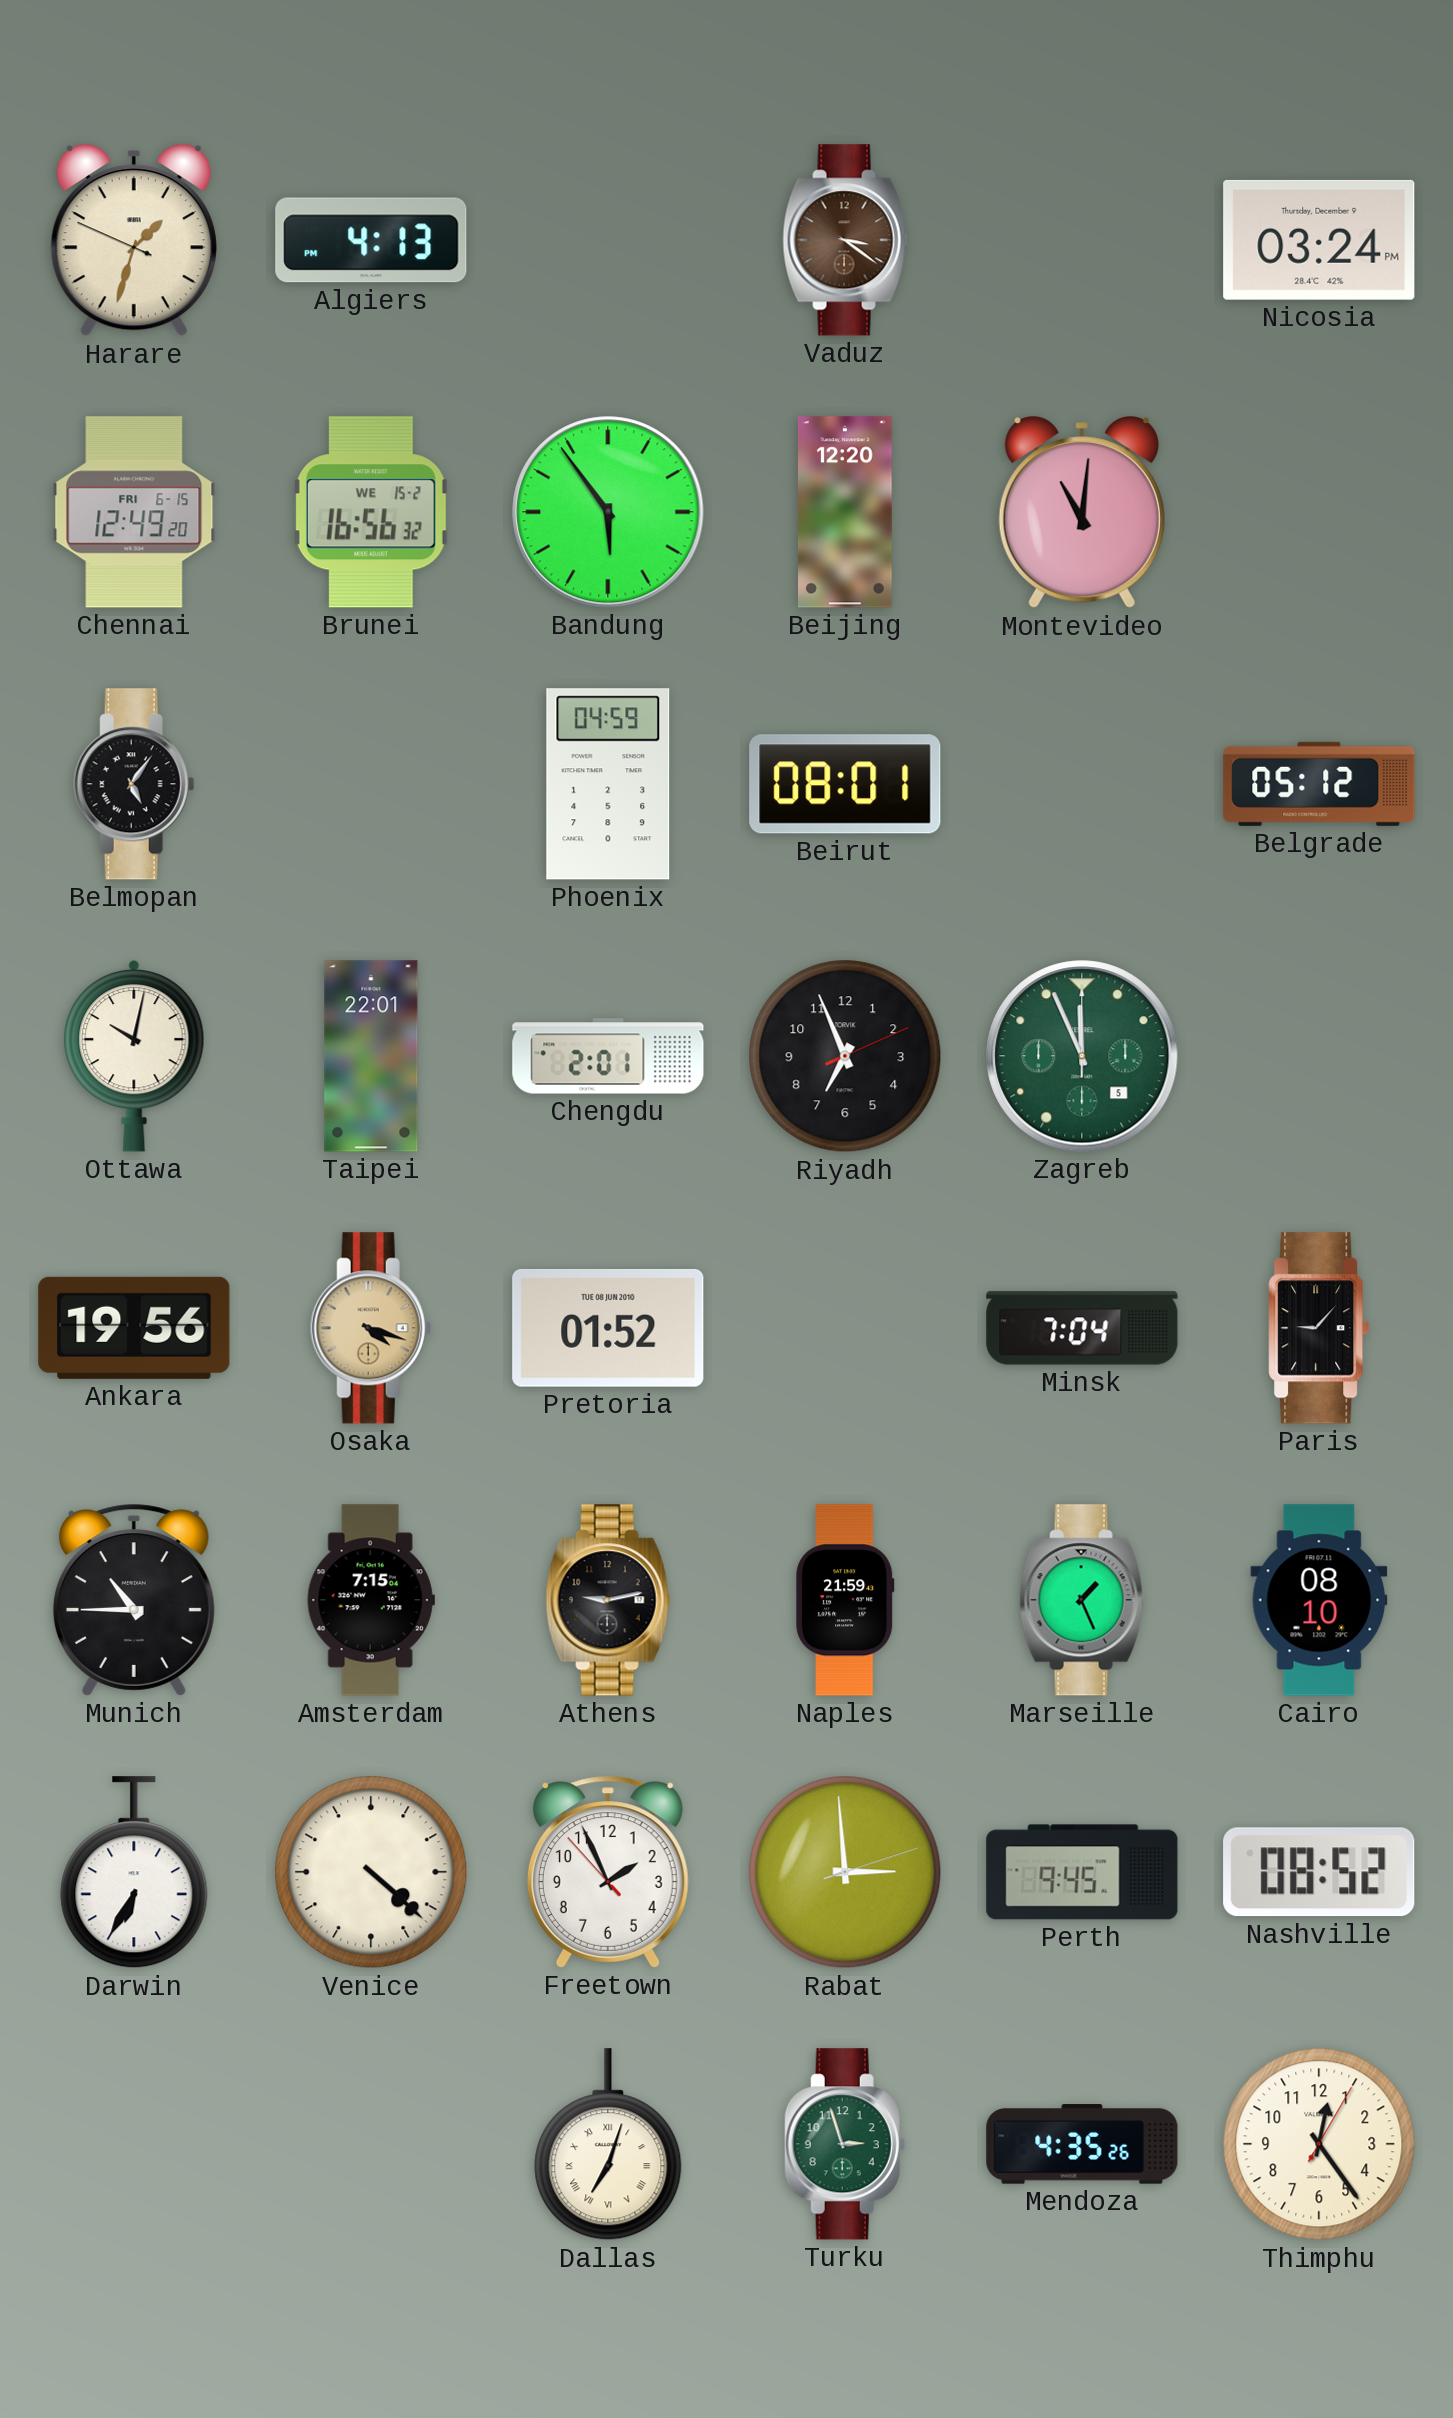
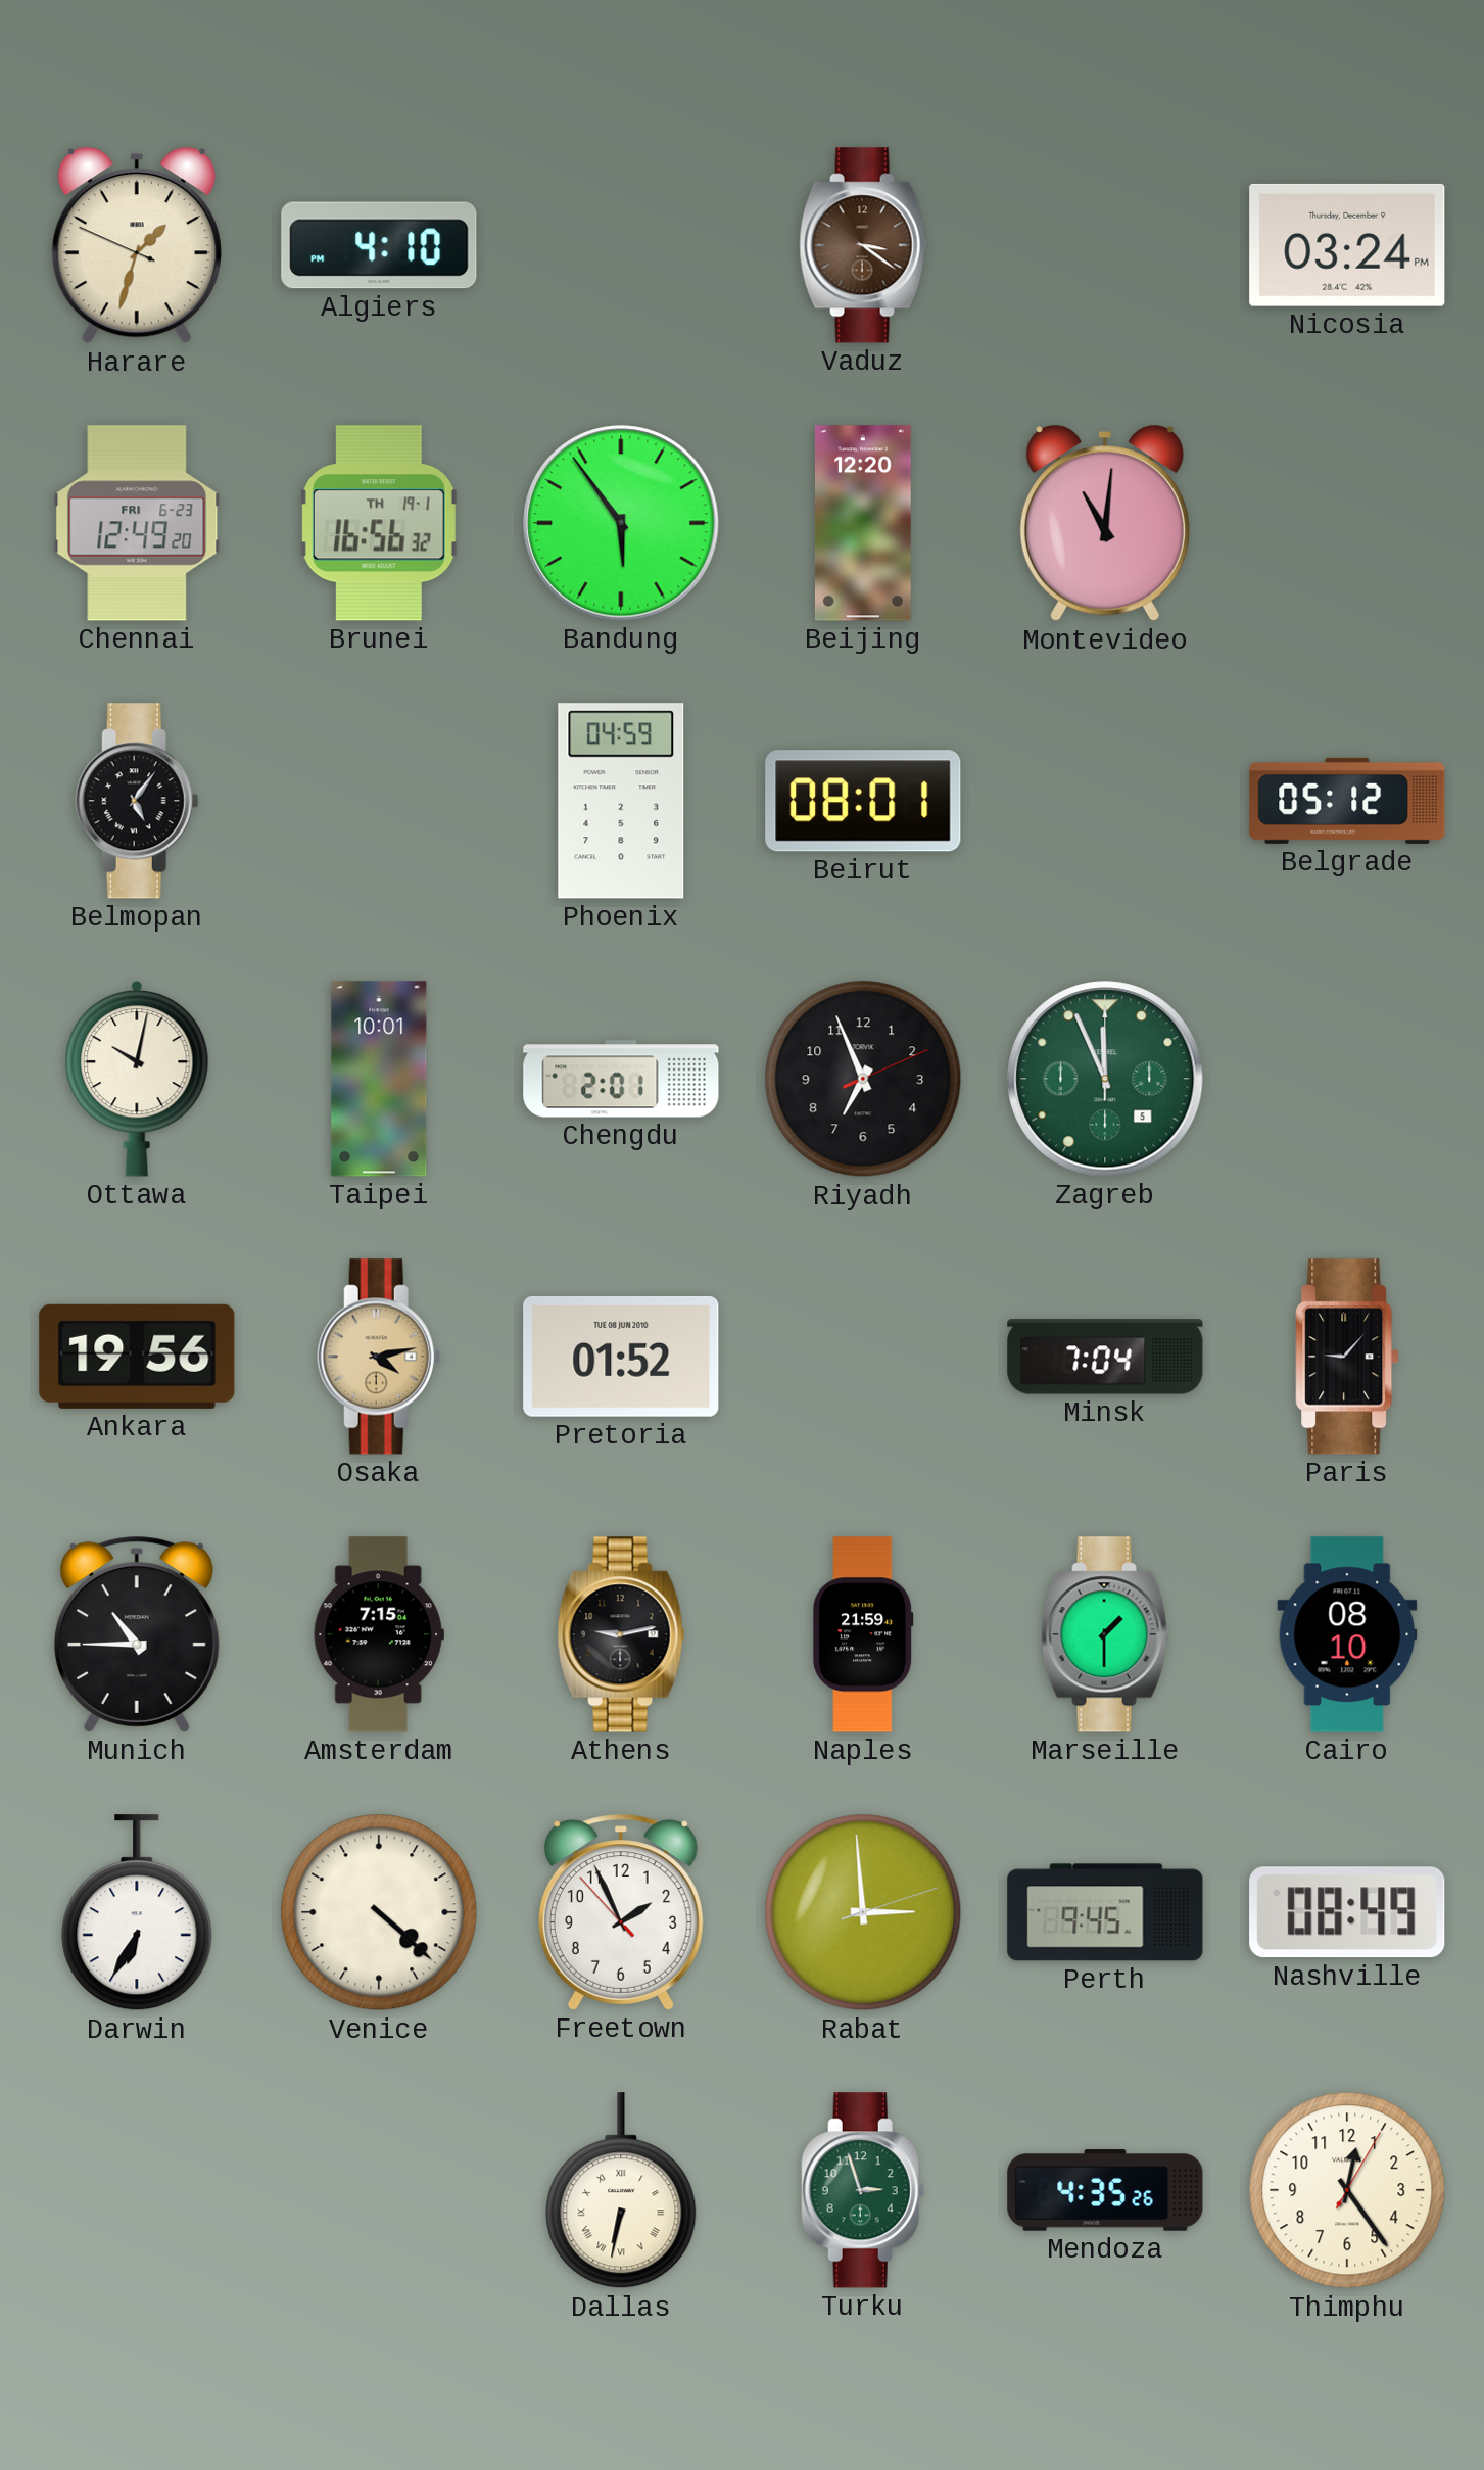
Algiers: 4:13 -> 4:10
Chennai date: FRI 6-15 -> FRI 6-23
Brunei date: WE 15-2 -> TH 19-1
Taipei: 22:01 -> 10:01
Osaka: 4:18 -> 4:13
Marseille: 1:26 -> 1:30
Nashville: 08:52 -> 08:49
Dallas: 7:03 -> 6:32
